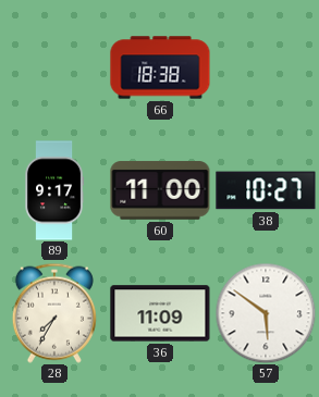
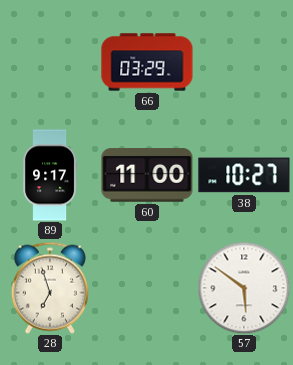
66: 18:38 -> 03:29
28: 7:35 -> 6:57
36: 11:09 -> none
